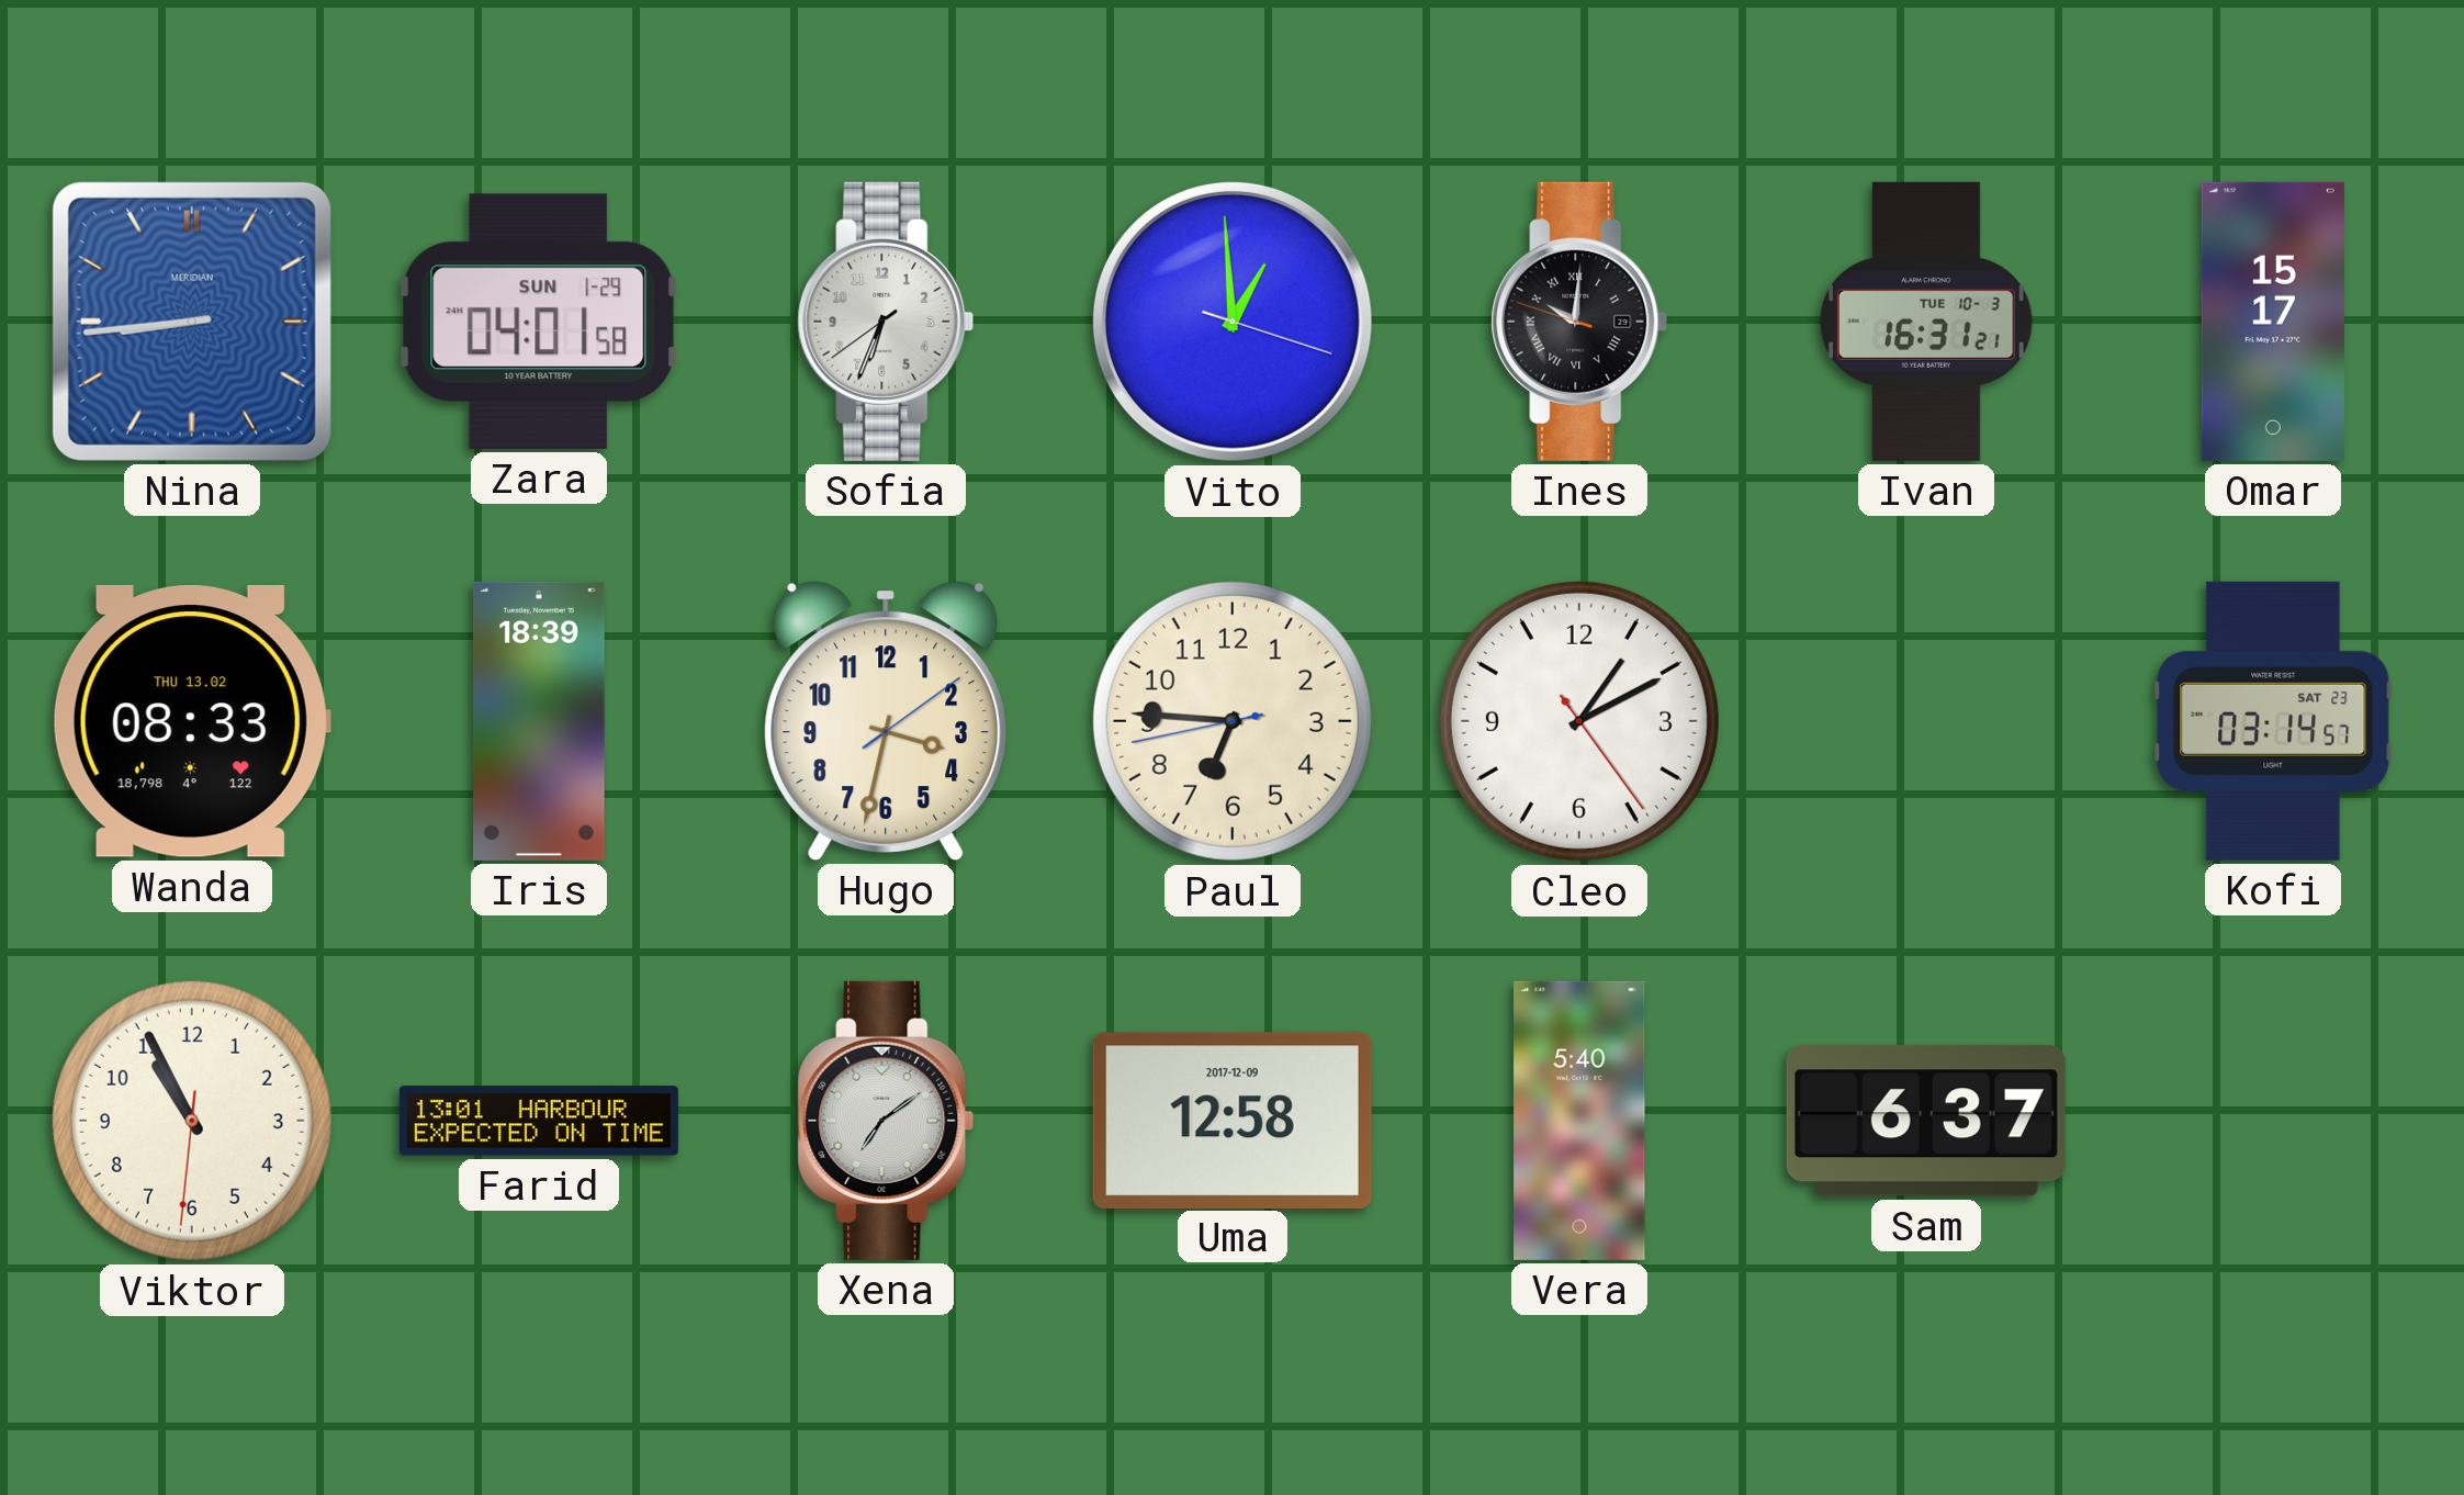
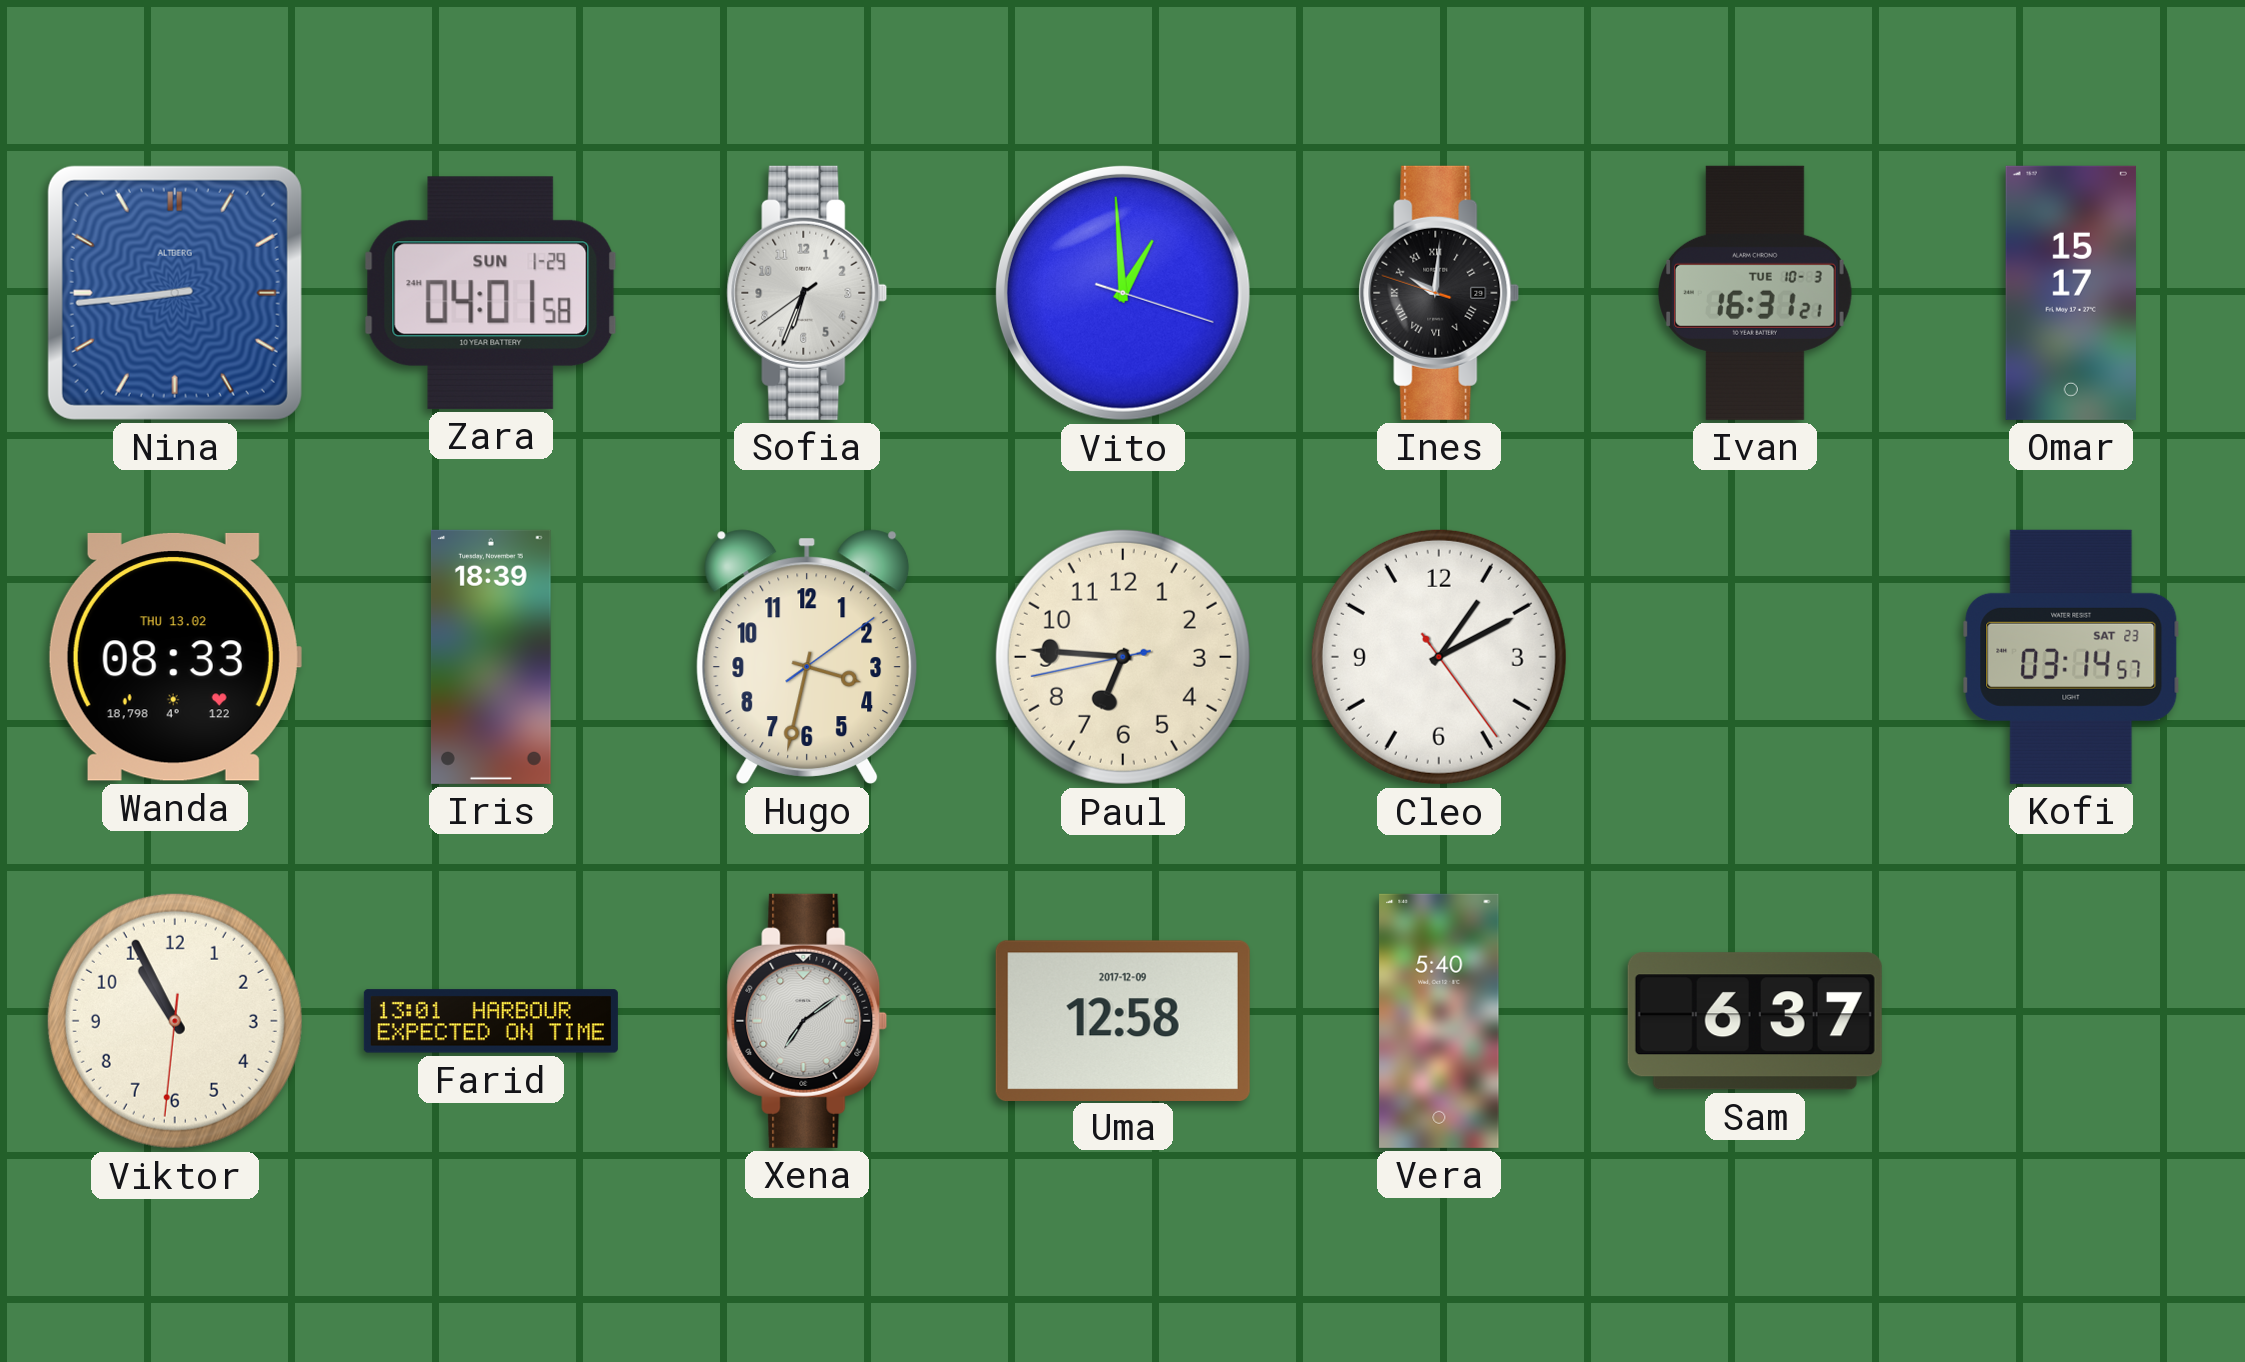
Nina brand: MERIDIAN -> ALTBERG
